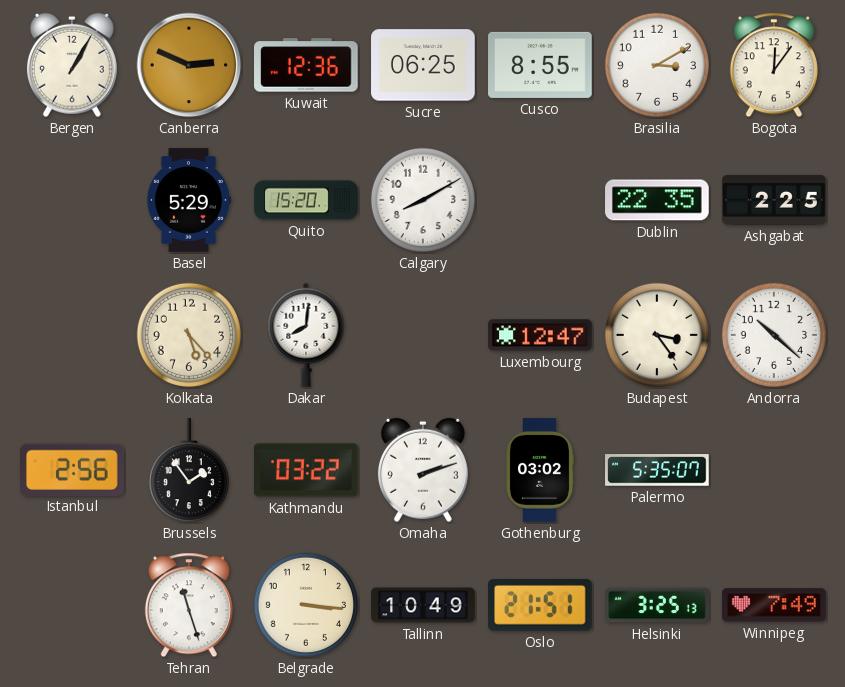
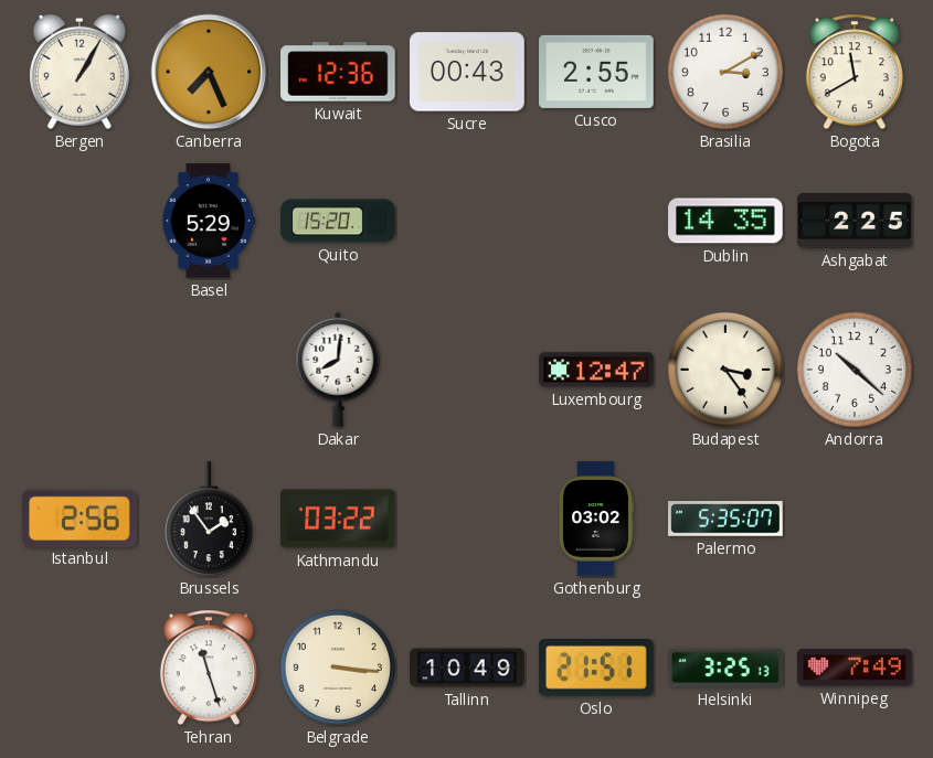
Canberra: 2:49 -> 7:26
Sucre: 06:25 -> 00:43
Cusco: 8:55 -> 2:55
Bogota: 12:06 -> 11:40
Calgary: 8:10 -> none
Dublin: 22:35 -> 14:35
Kolkata: 5:23 -> none
Omaha: 2:12 -> none
